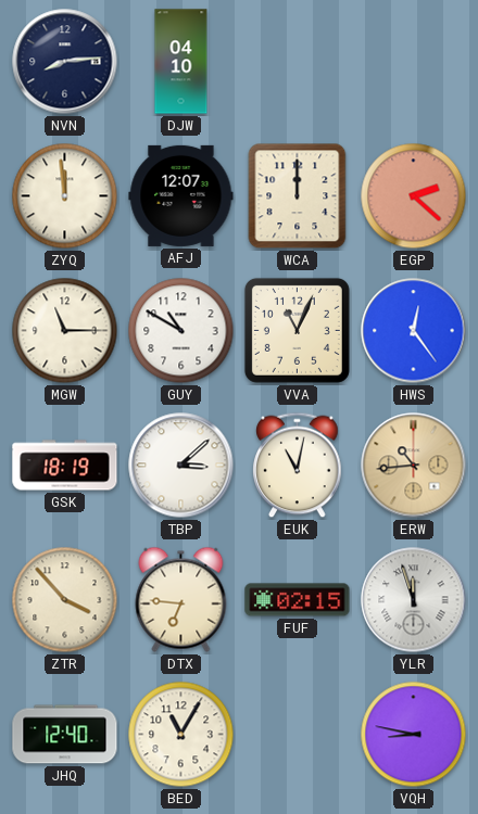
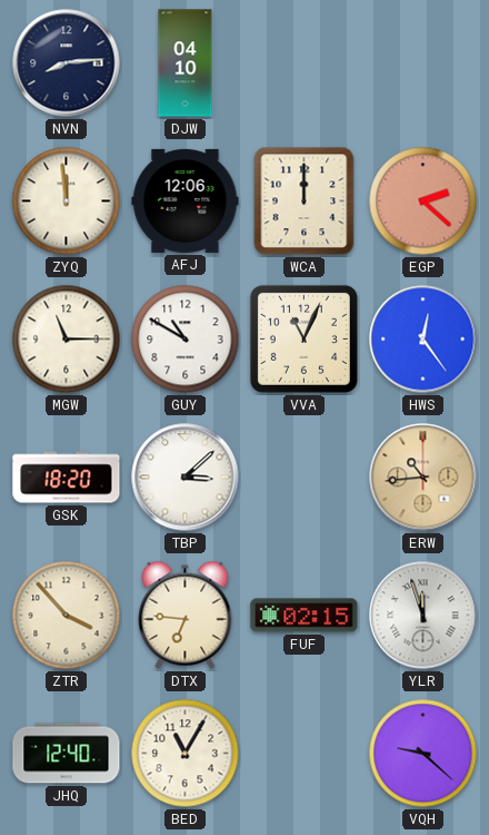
AFJ: 12:07 -> 12:06
GSK: 18:19 -> 18:20
EUK: 11:02 -> none
VQH: 8:47 -> 9:22
